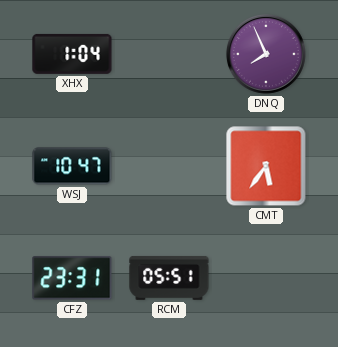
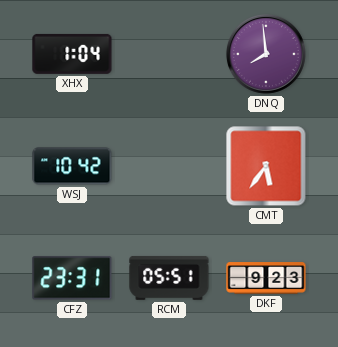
DNQ: 7:56 -> 7:59
WSJ: 10:47 -> 10:42
DKF: none -> 9:23
